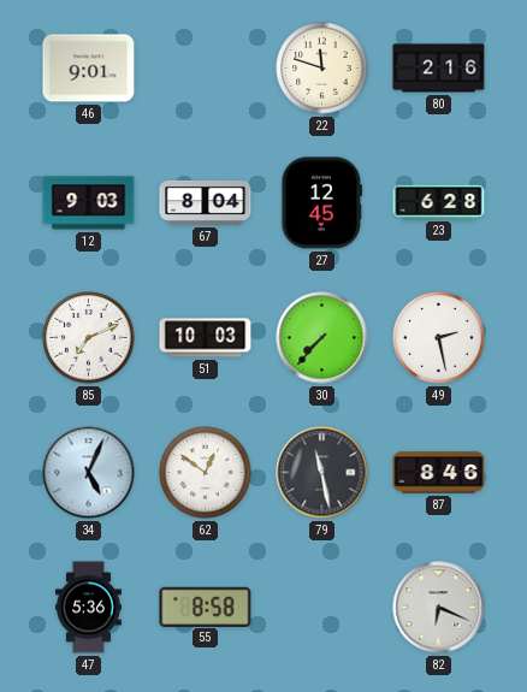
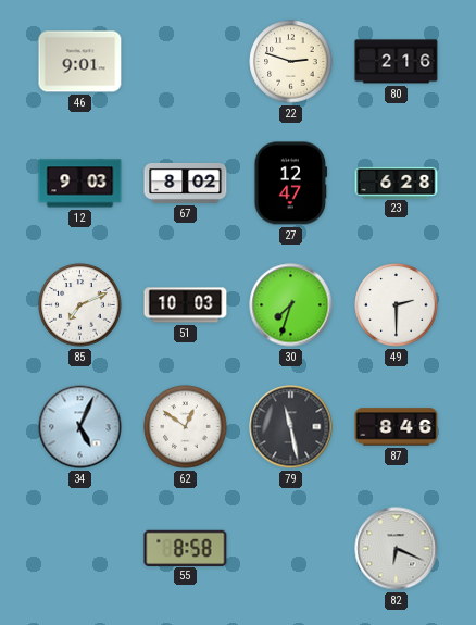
22: 11:48 -> 2:48
67: 8:04 -> 8:02
27: 12:45 -> 12:47
30: 7:37 -> 7:33
49: 2:28 -> 2:30
47: 5:36 -> none
